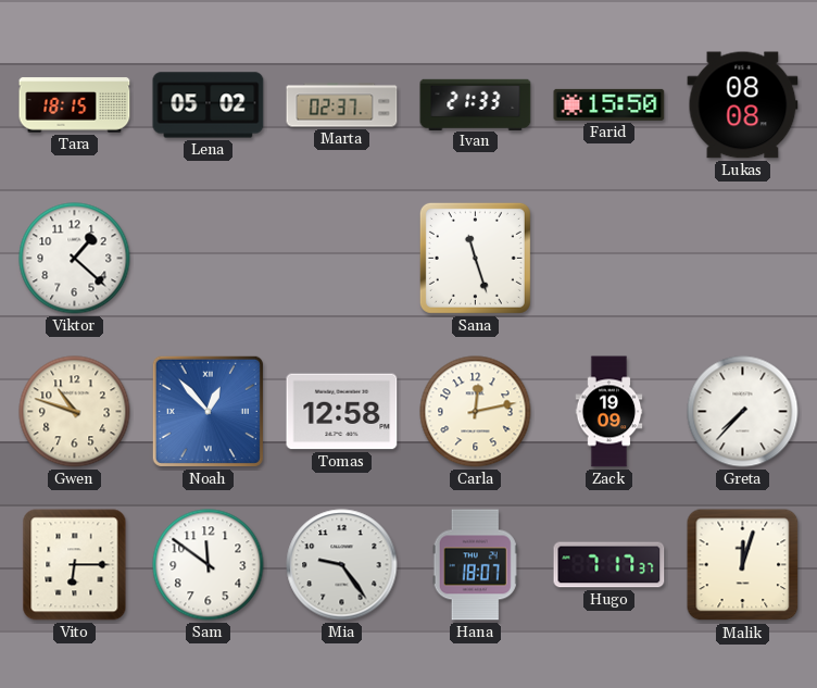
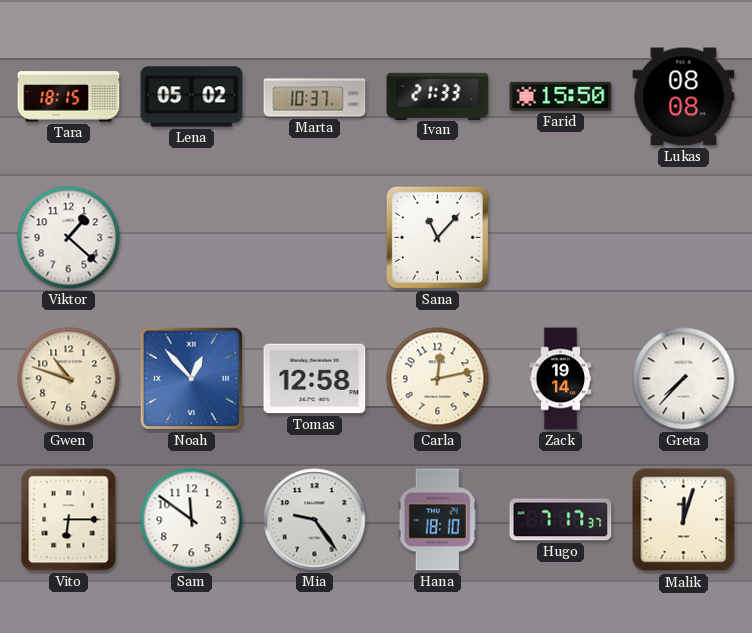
Marta: 02:37 -> 10:37
Sana: 11:27 -> 11:07
Zack: 19:09 -> 19:14
Hana: 18:07 -> 18:10
